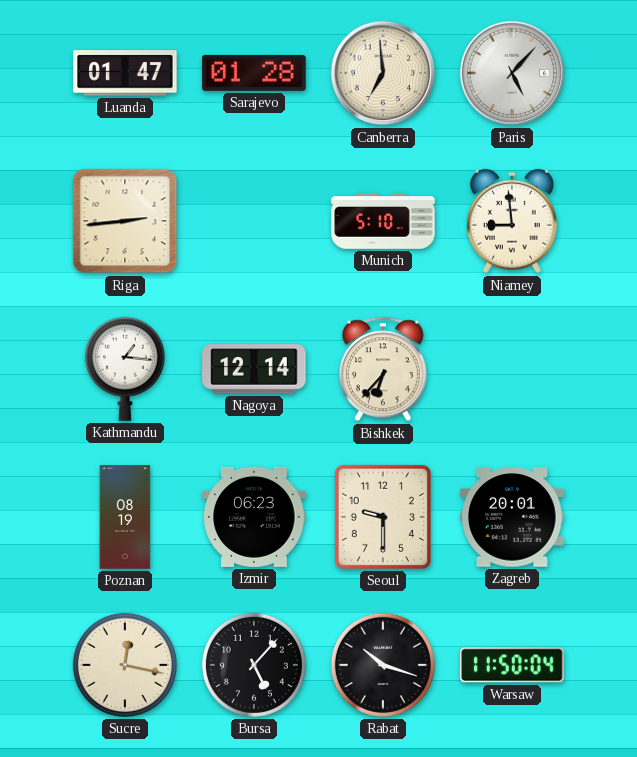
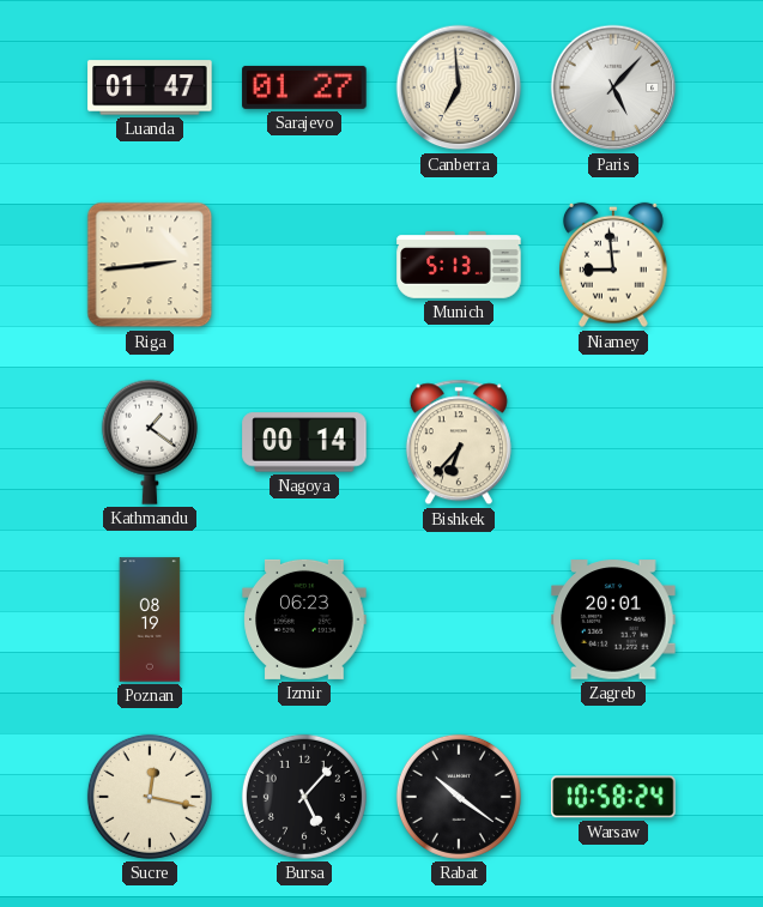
Sarajevo: 01:28 -> 01:27
Munich: 5:10 -> 5:13
Kathmandu: 1:16 -> 1:21
Nagoya: 12:14 -> 00:14
Seoul: 9:30 -> none
Rabat: 10:18 -> 10:21
Warsaw: 11:50 -> 10:58
